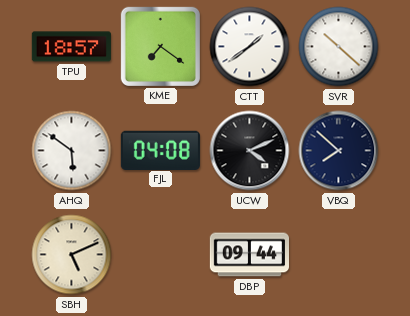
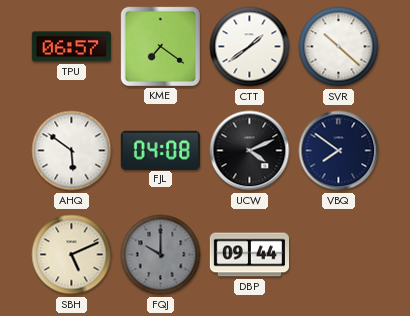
TPU: 18:57 -> 06:57
VBQ: 7:52 -> 7:51
FQJ: none -> 10:00
